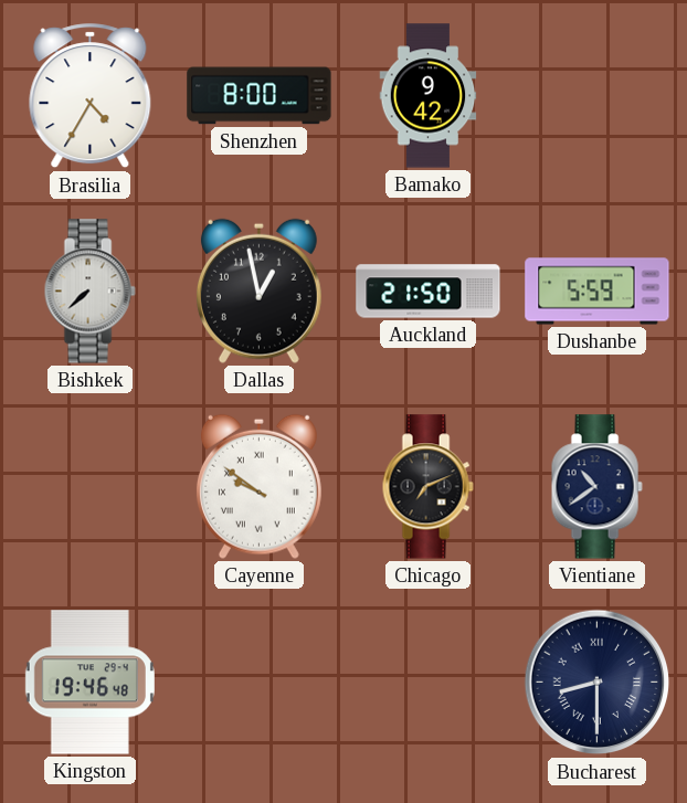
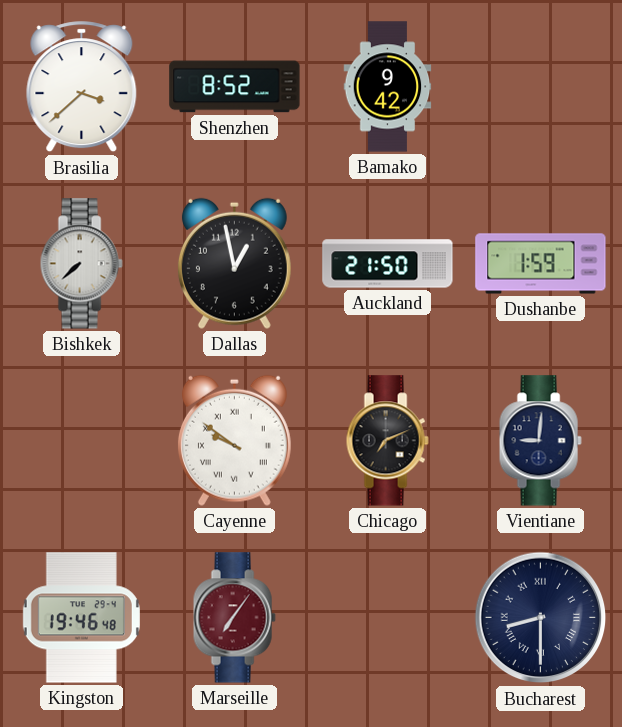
Brasilia: 4:35 -> 3:38
Shenzhen: 8:00 -> 8:52
Dushanbe: 5:59 -> 1:59
Vientiane: 10:39 -> 9:01
Marseille: none -> 7:06
